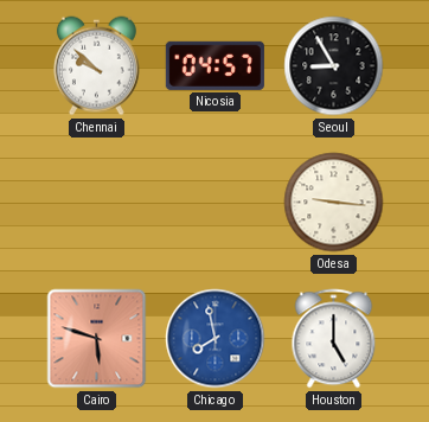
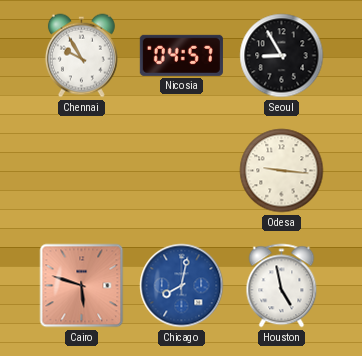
Chennai: 9:52 -> 9:55
Chicago: 7:58 -> 8:02
Houston: 5:00 -> 4:58
